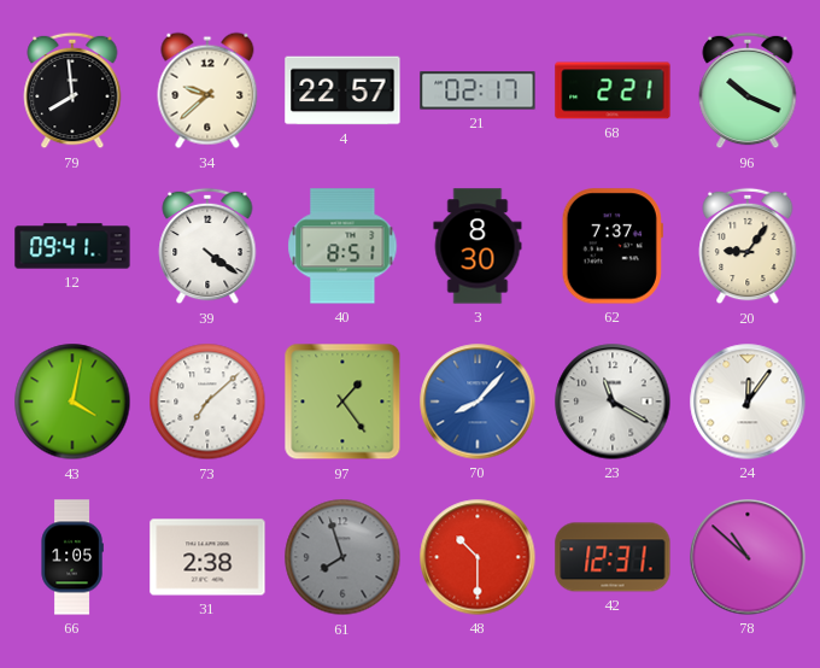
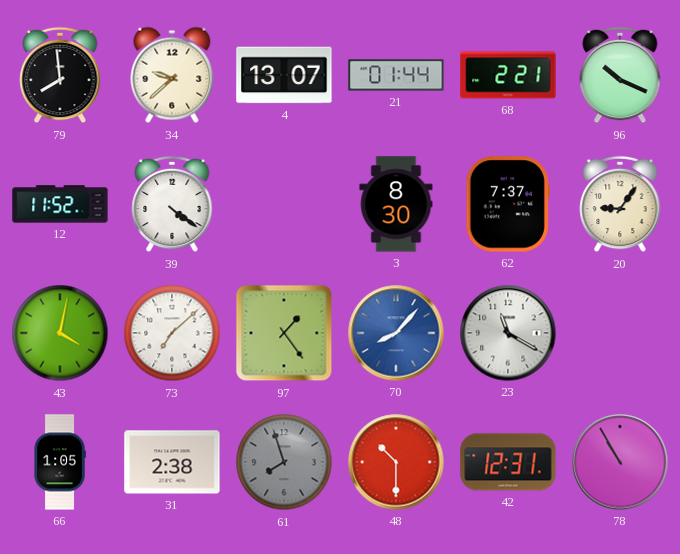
4: 22:57 -> 13:07
21: 02:17 -> 01:44
12: 09:41 -> 11:52
40: 8:51 -> none
24: 12:06 -> none
78: 10:52 -> 10:55
